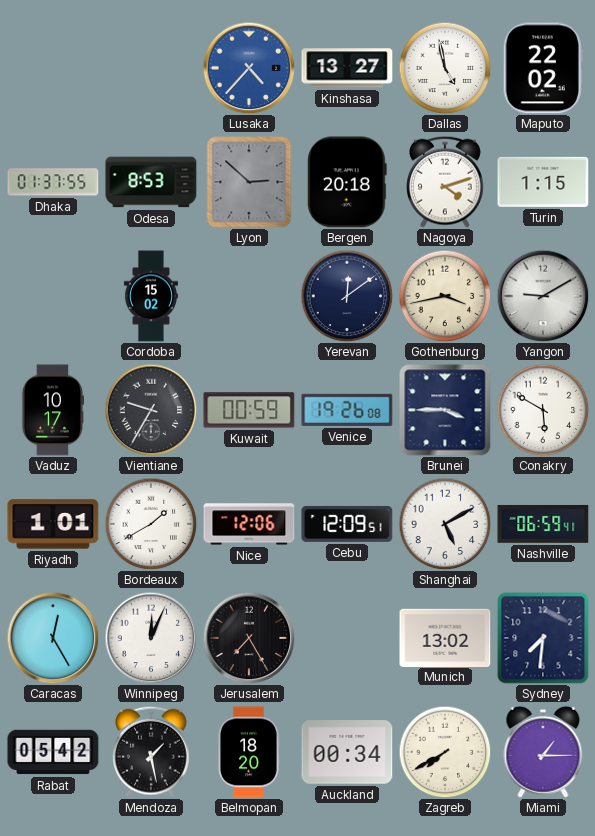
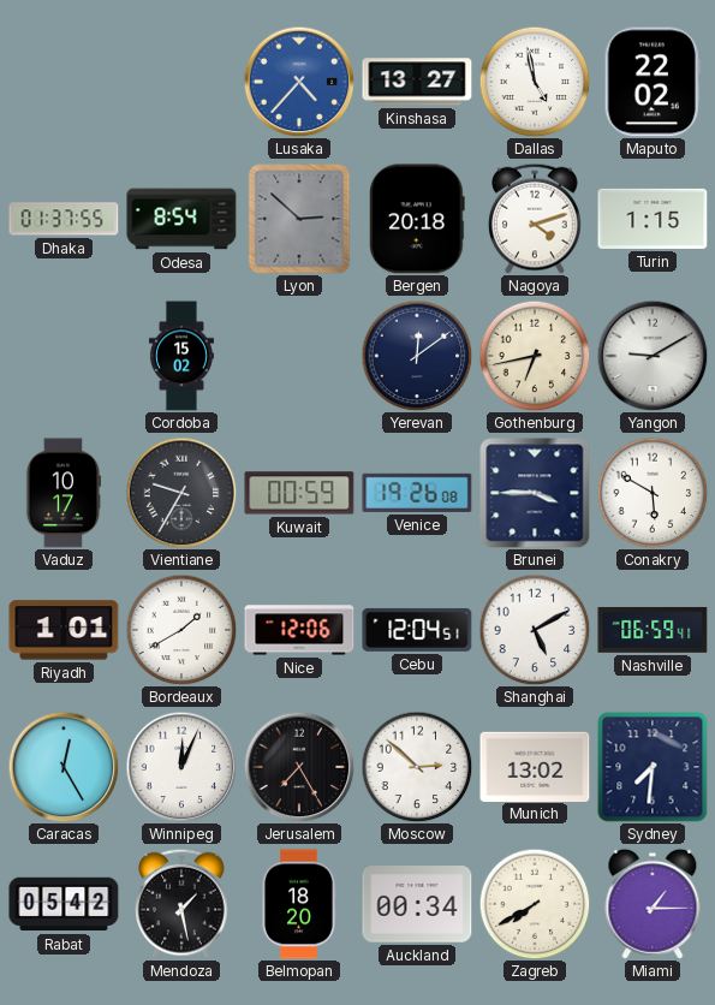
Odesa: 8:53 -> 8:54
Gothenburg: 3:43 -> 6:43
Cebu: 12:09 -> 12:04
Moscow: none -> 2:52
